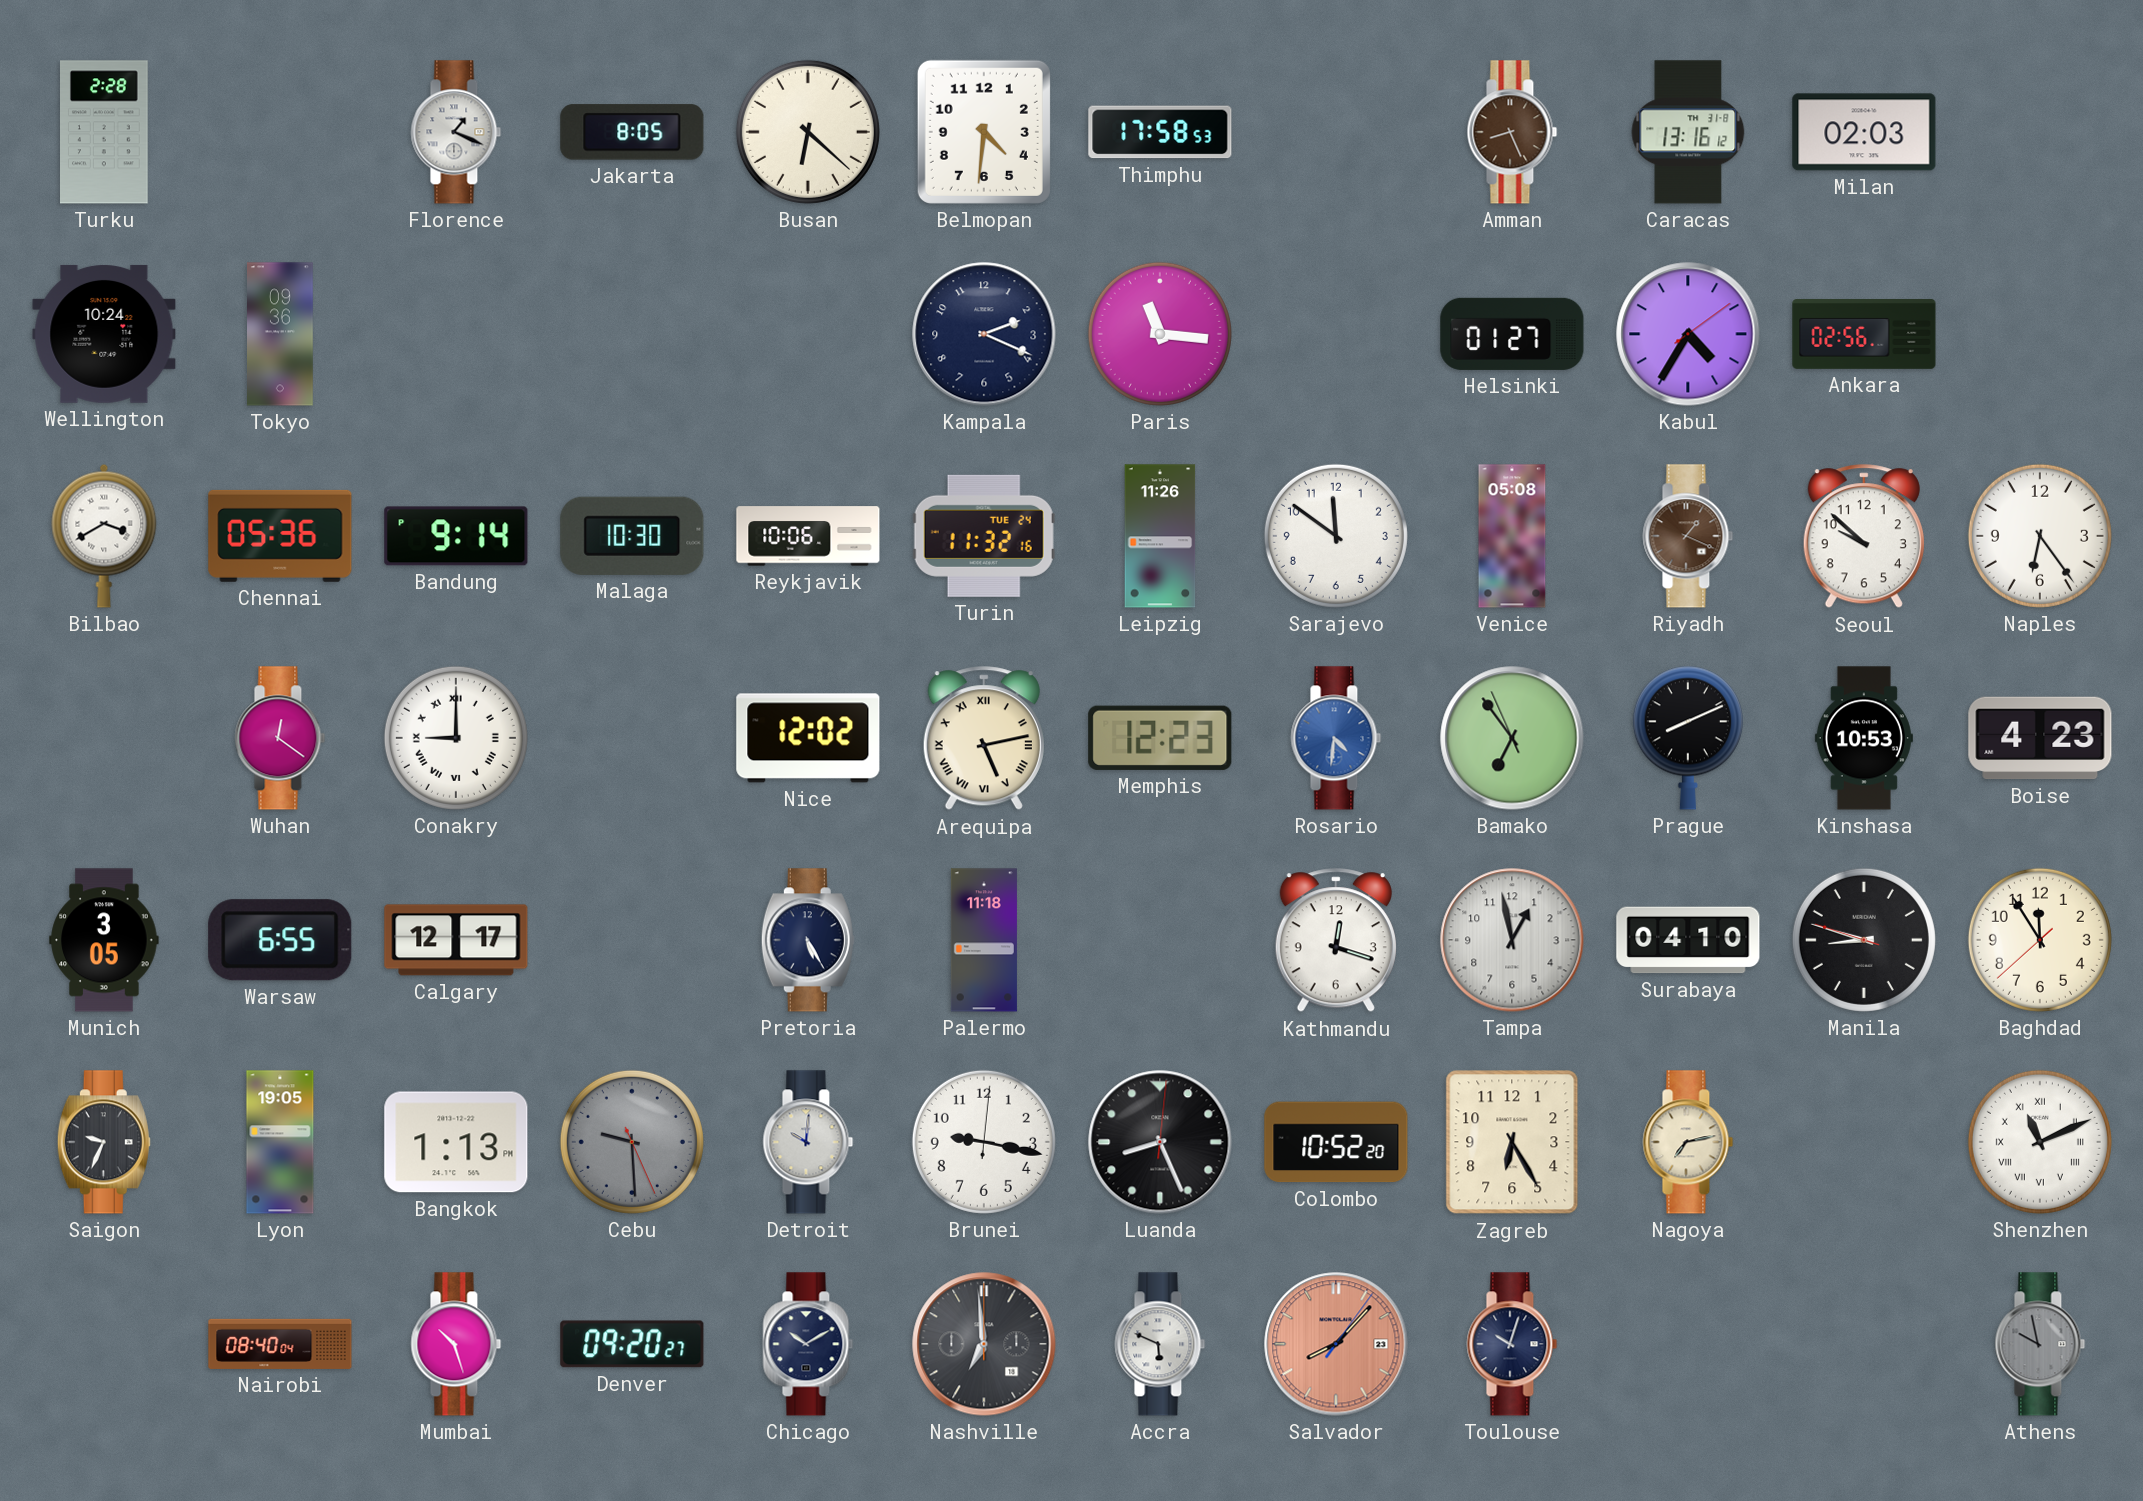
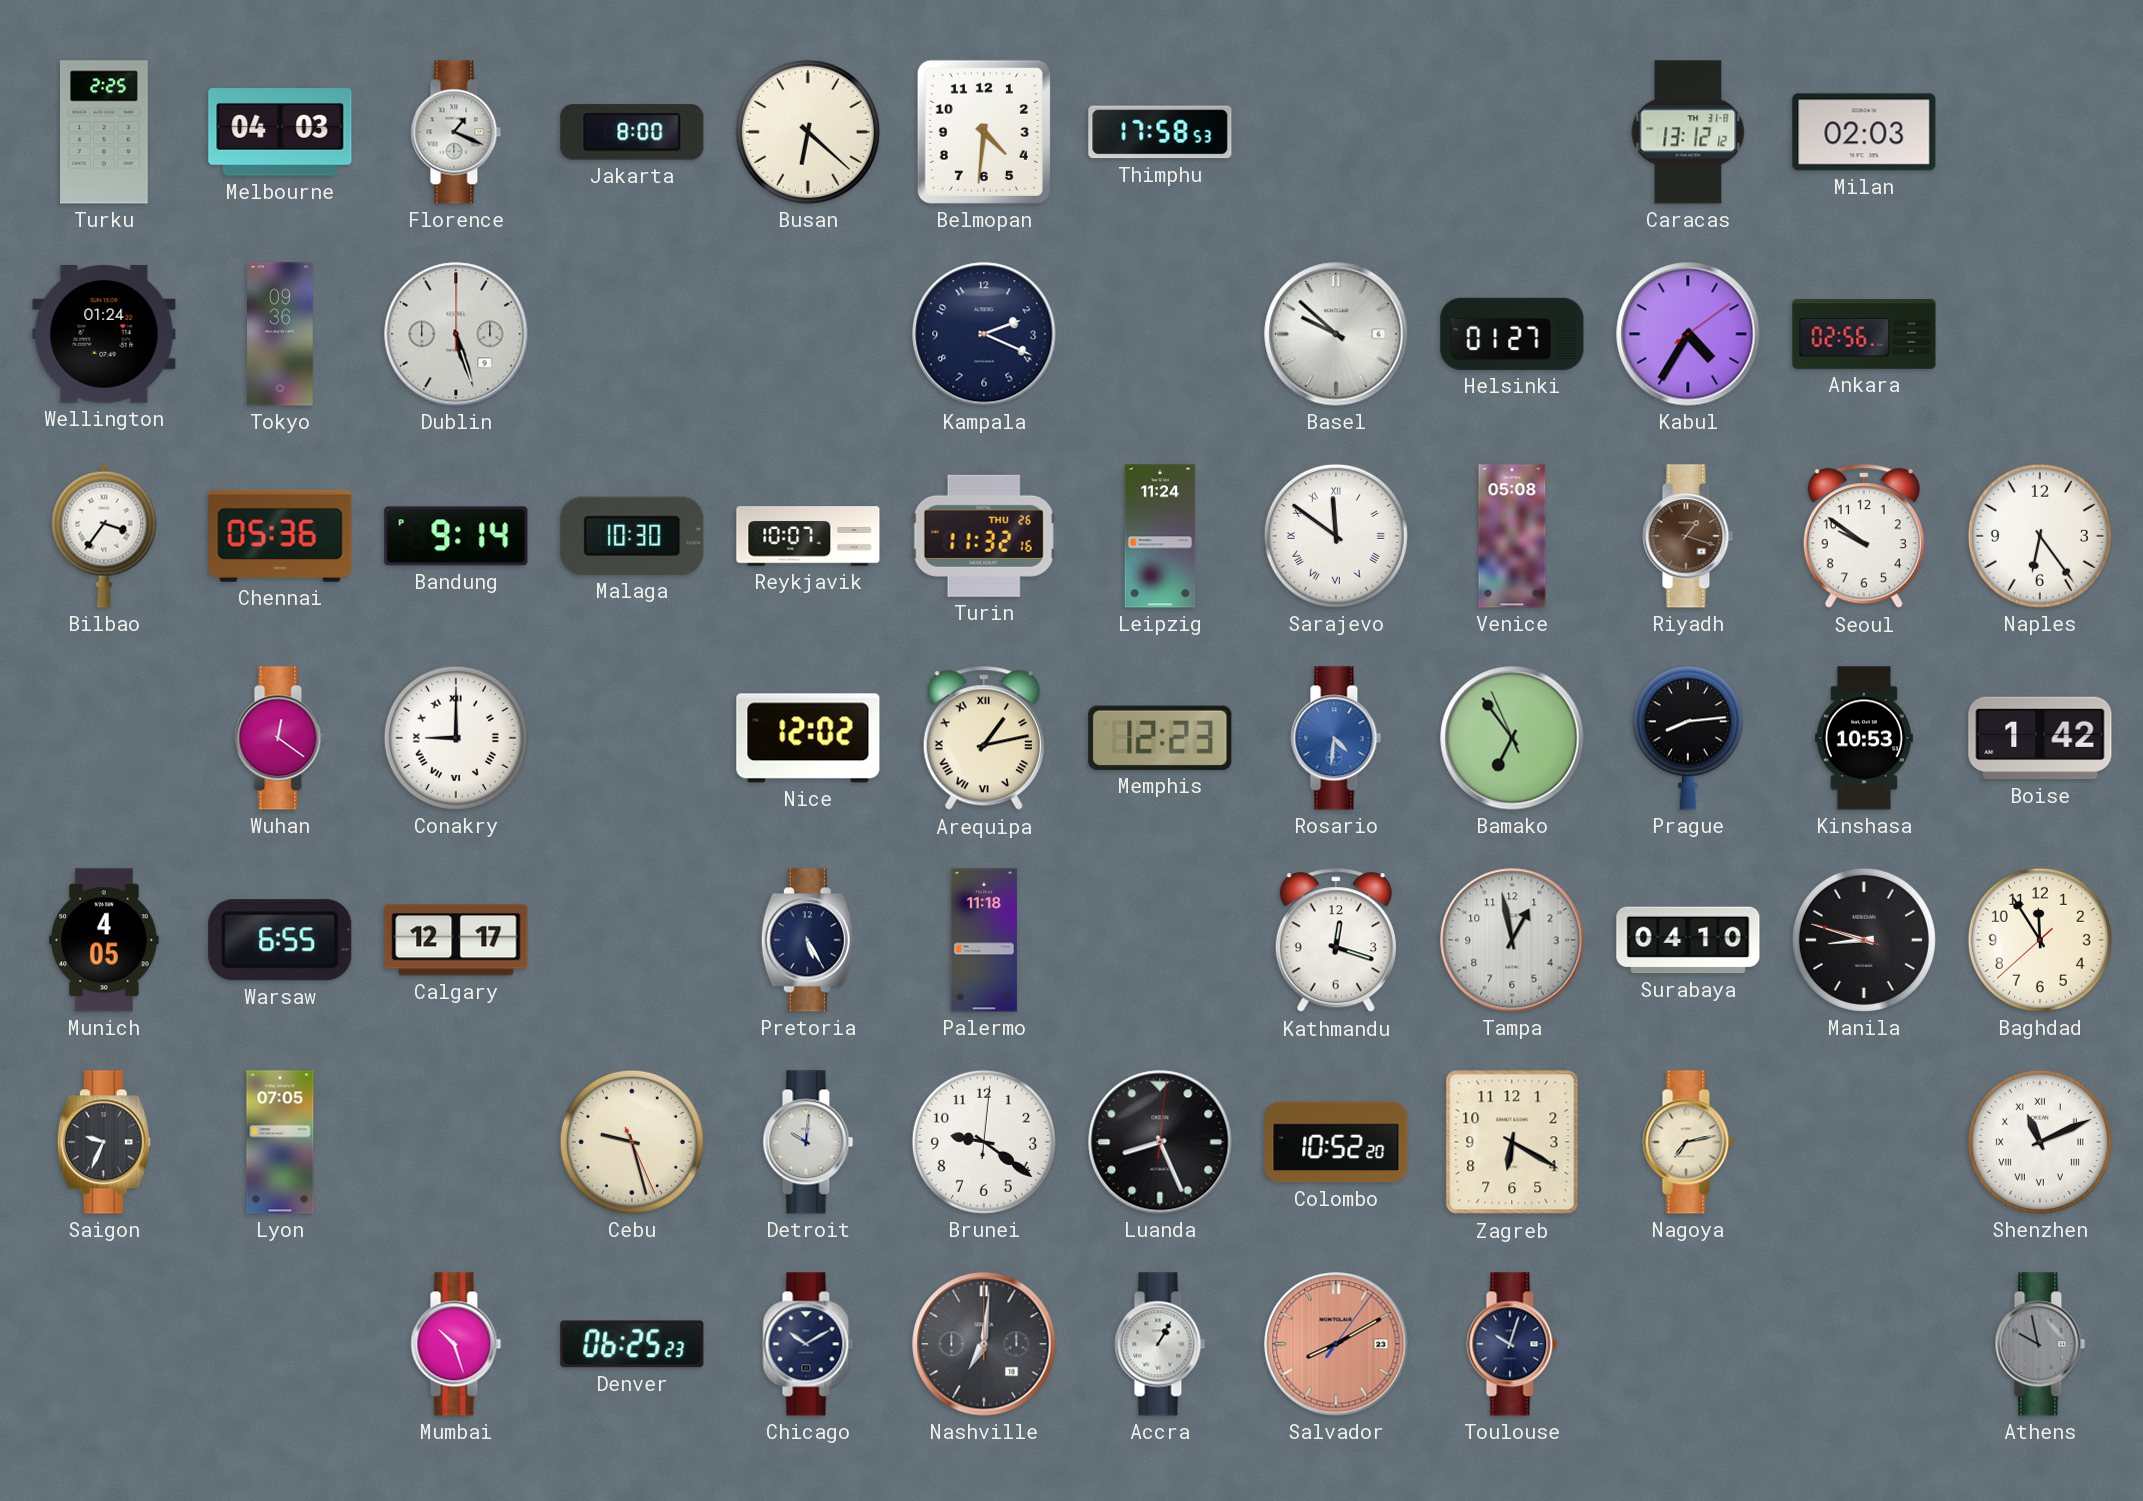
Turku: 2:28 -> 2:25
Melbourne: none -> 04:03
Jakarta: 8:05 -> 8:00
Amman: 8:26 -> none
Caracas: 13:16 -> 13:12
Wellington: 10:24 -> 01:24
Dublin: none -> 5:27
Paris: 11:16 -> none
Basel: none -> 9:52
Bilbao: 3:40 -> 3:36
Reykjavik: 10:06 -> 10:07
Turin date: TUE 24 -> THU 26
Leipzig: 11:26 -> 11:24
Sarajevo numerals: Arabic -> Roman
Riyadh: 1:19 -> 1:18
Seoul: 9:52 -> 9:51
Arequipa: 5:13 -> 1:13
Prague: 8:11 -> 8:14
Boise: 4:23 -> 1:42
Munich: 3:05 -> 4:05
Lyon: 19:05 -> 07:05
Bangkok: 1:13 -> none
Cebu: 9:29 -> 9:27
Cebu dial: grey -> cream
Brunei: 9:17 -> 9:21
Zagreb: 6:25 -> 6:20
Nairobi: 08:40 -> none
Denver: 09:20 -> 06:25
Nashville: 6:59 -> 7:01
Accra: 5:49 -> 1:05
Salvador: 8:07 -> 8:10
